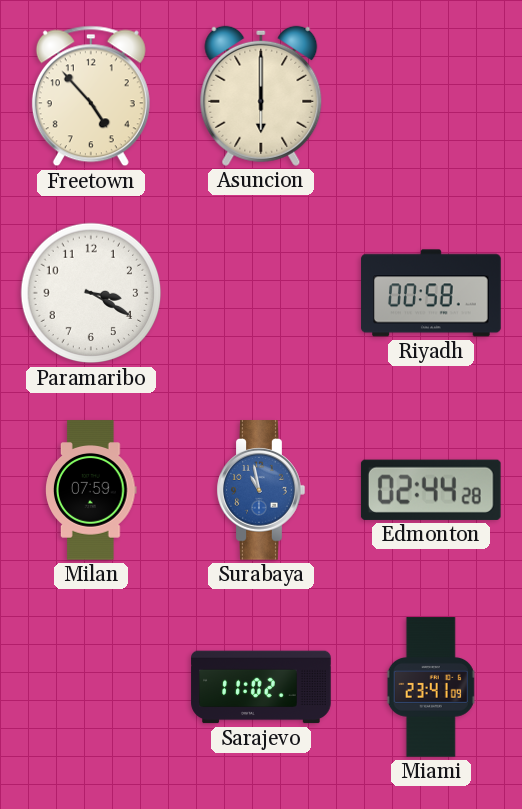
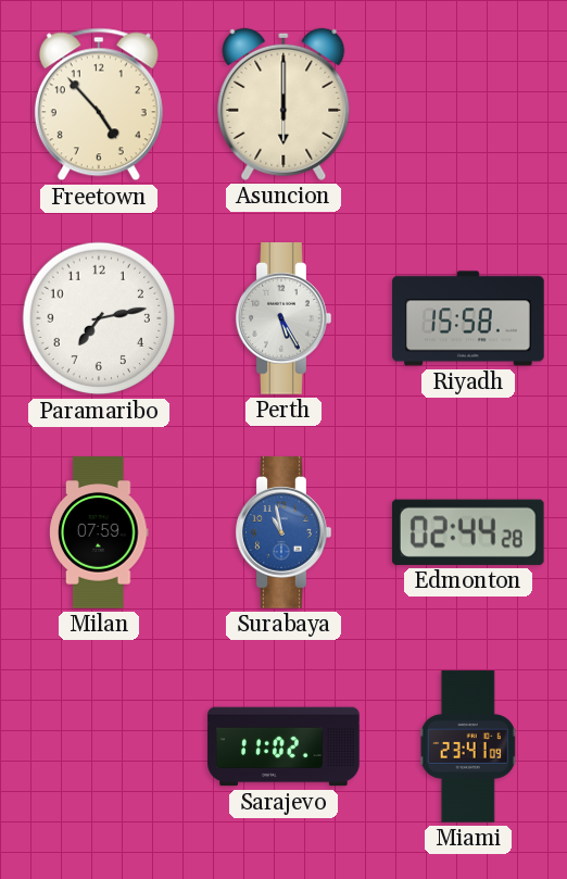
Paramaribo: 3:20 -> 7:13
Perth: none -> 5:25
Riyadh: 00:58 -> 15:58
